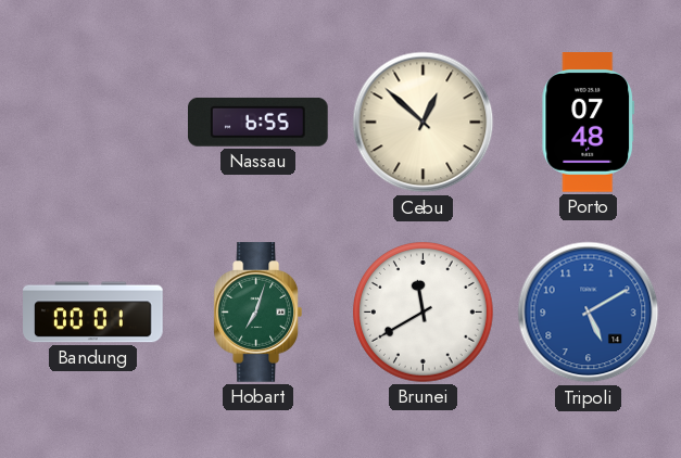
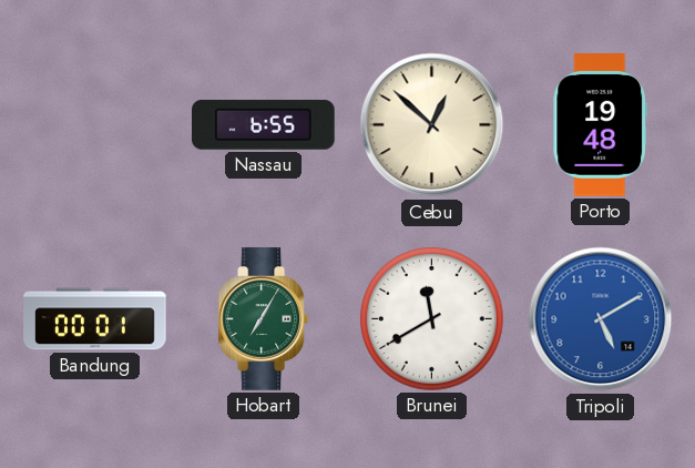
Porto: 07:48 -> 19:48
Hobart: 7:03 -> 7:05
